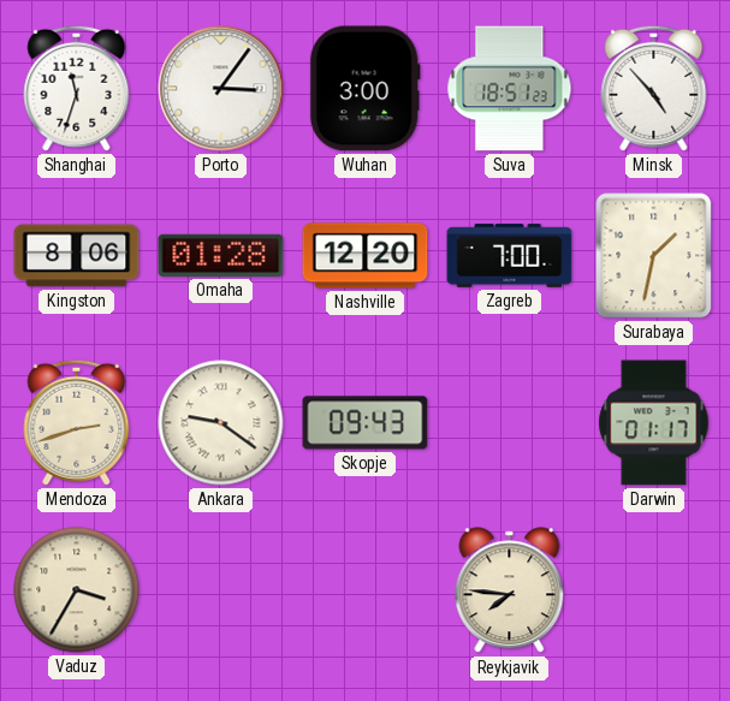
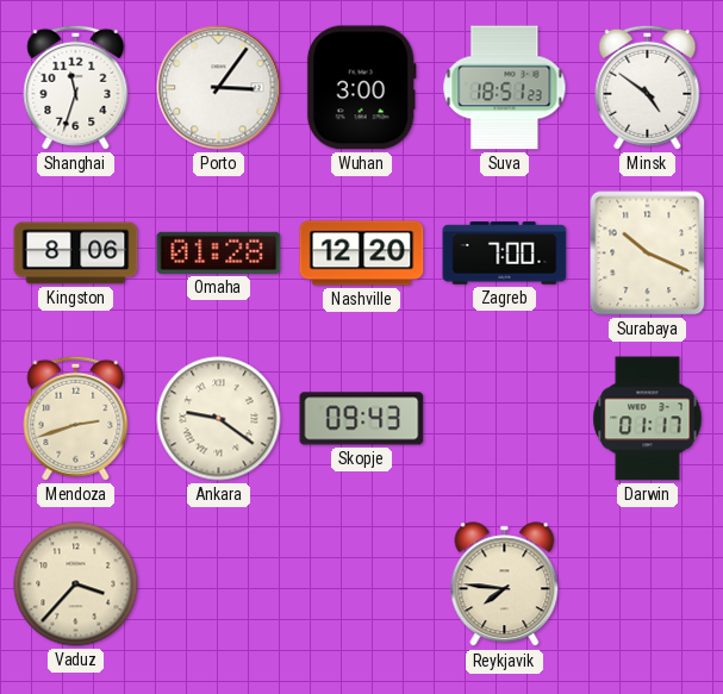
Minsk: 4:53 -> 4:51
Surabaya: 1:32 -> 10:19
Vaduz: 3:35 -> 3:37
